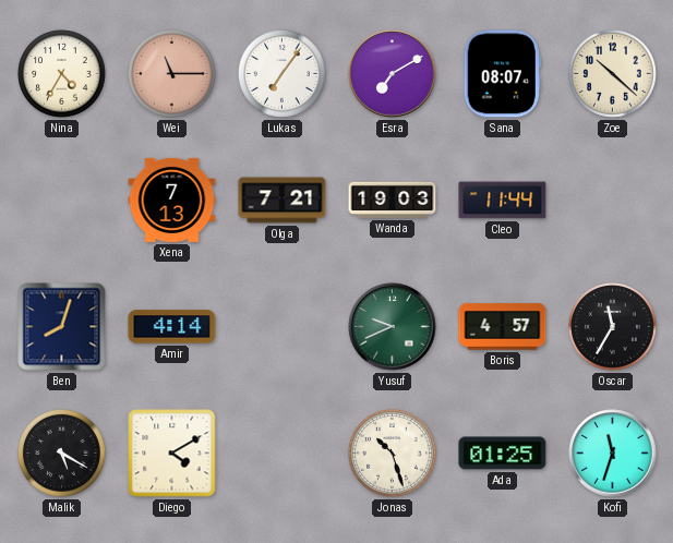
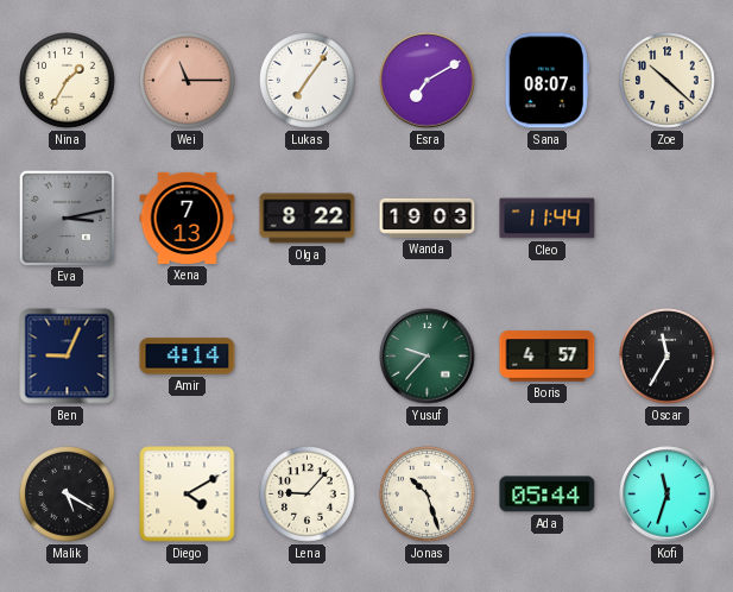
Nina: 4:35 -> 1:35
Eva: none -> 3:13
Olga: 7:21 -> 8:22
Ben: 8:03 -> 9:04
Yusuf: 9:41 -> 9:37
Lena: none -> 9:07
Ada: 01:25 -> 05:44
